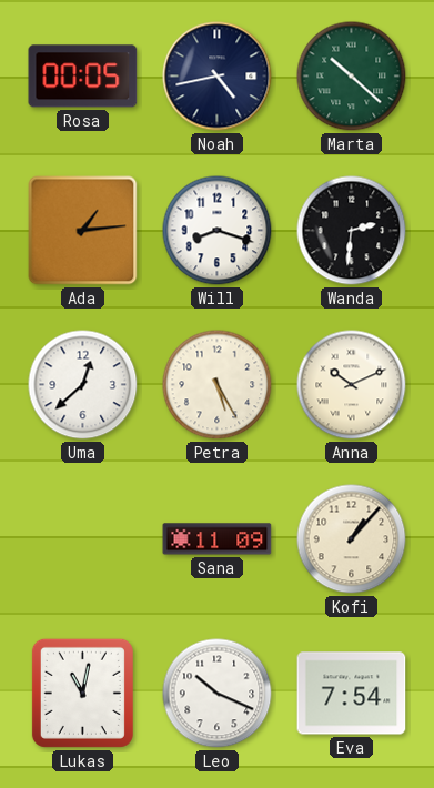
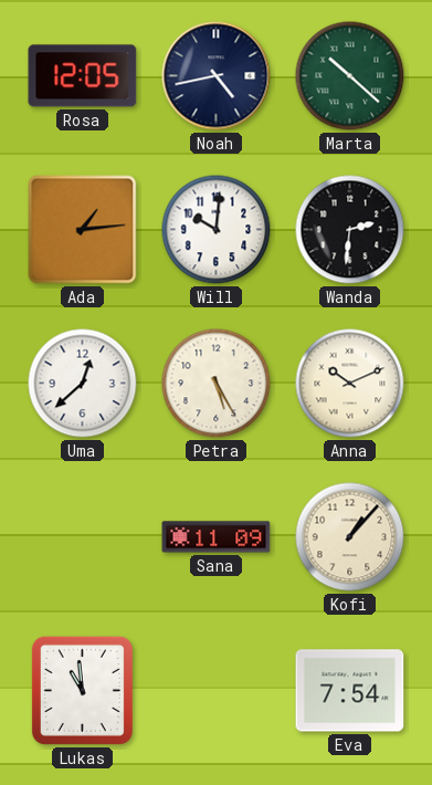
Rosa: 00:05 -> 12:05
Will: 8:18 -> 10:01
Lukas: 11:02 -> 10:59
Leo: 10:19 -> none
